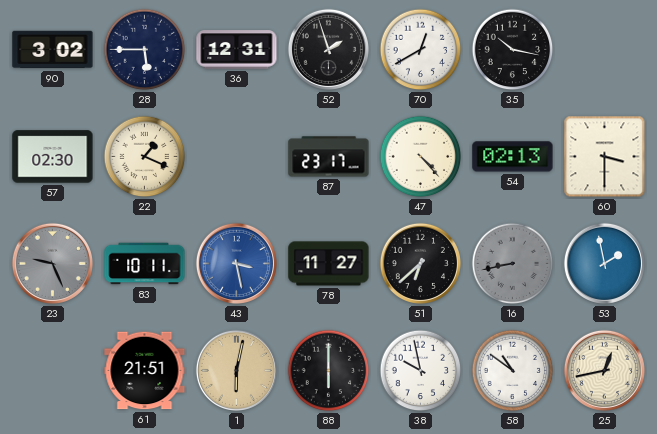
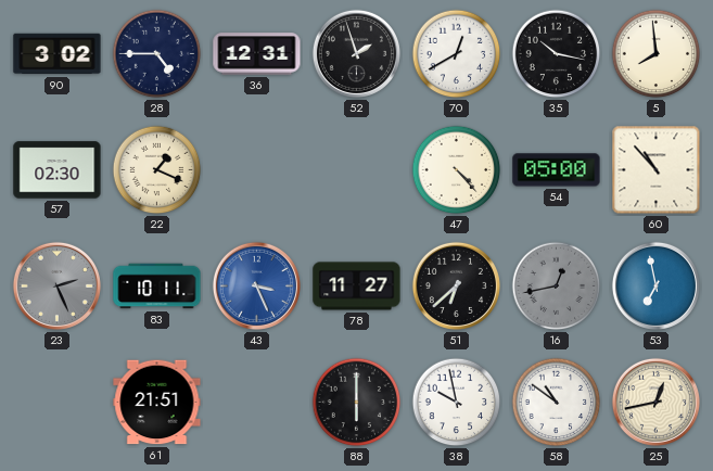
28: 5:45 -> 4:45
5: none -> 7:59
87: 23:17 -> none
54: 02:13 -> 05:00
60: 3:30 -> 10:53
23: 9:26 -> 2:26
43: 3:28 -> 3:26
16: 8:43 -> 12:43
53: 1:58 -> 6:58
1: 6:02 -> none
